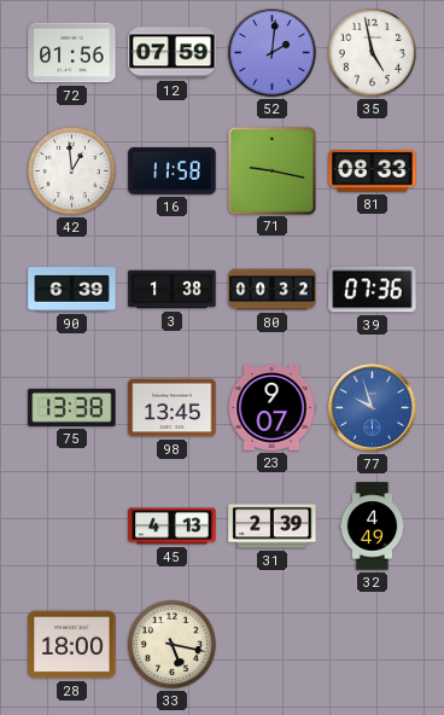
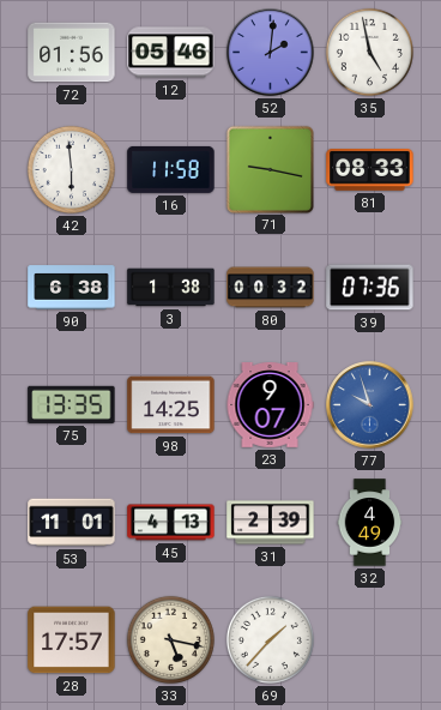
12: 07:59 -> 05:46
42: 12:59 -> 5:59
90: 6:39 -> 6:38
75: 13:38 -> 13:35
98: 13:45 -> 14:25
53: none -> 11:01
28: 18:00 -> 17:57
69: none -> 1:37
